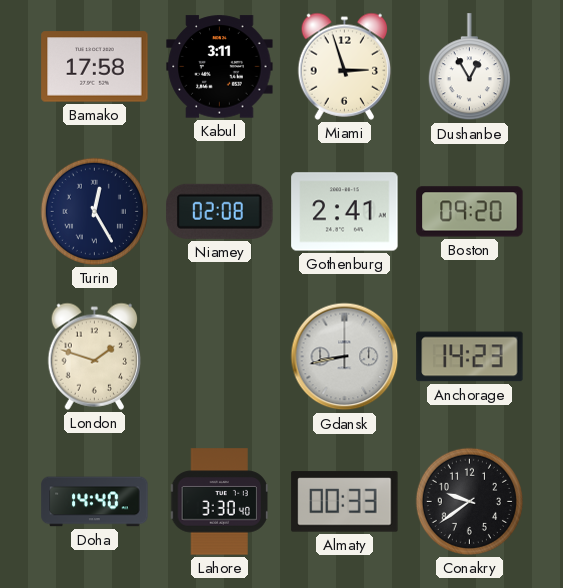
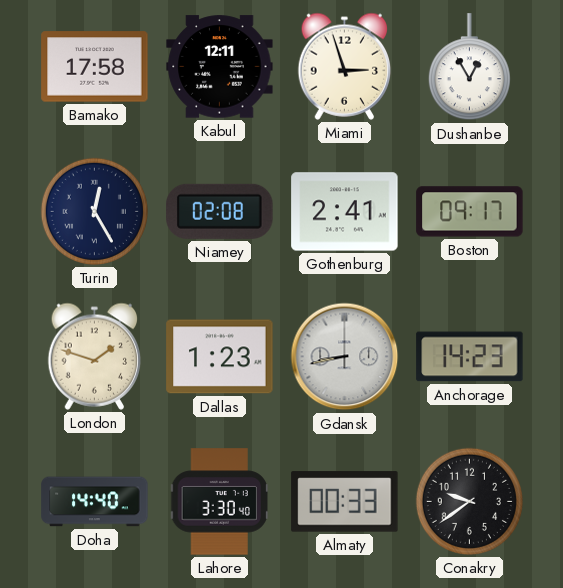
Kabul: 3:11 -> 12:11
Boston: 09:20 -> 09:17
Dallas: none -> 1:23
